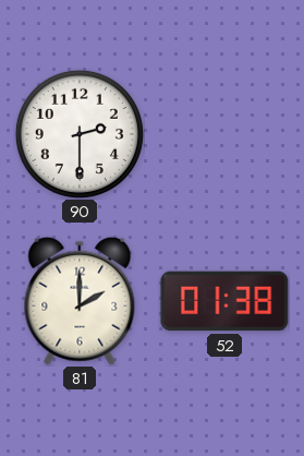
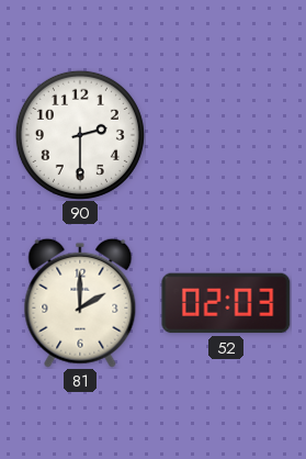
52: 01:38 -> 02:03
